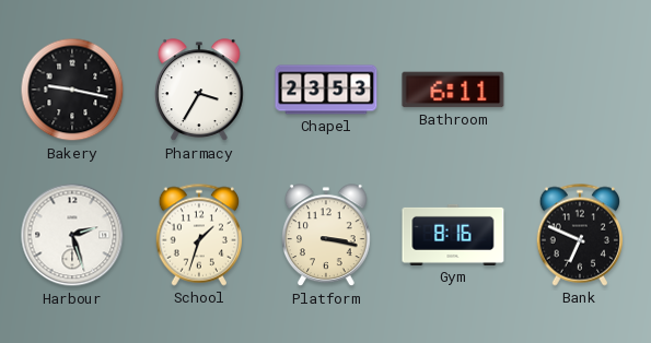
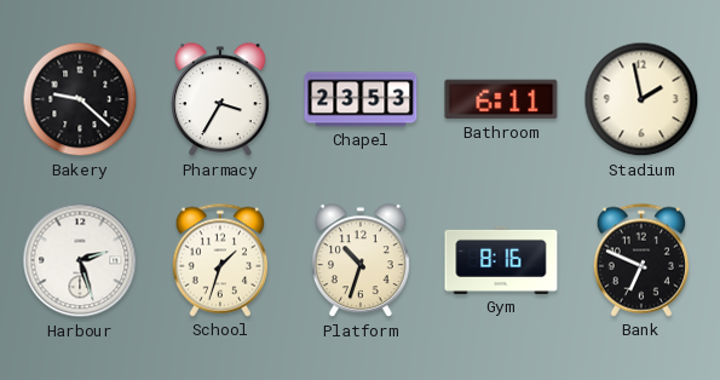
Bakery: 9:17 -> 9:22
Stadium: none -> 1:58
Platform: 3:17 -> 10:33
